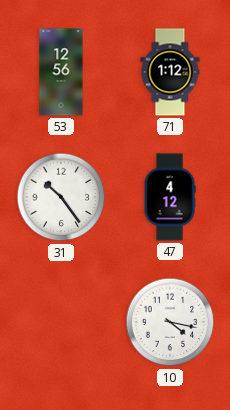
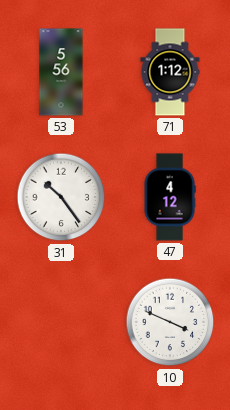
53: 12:56 -> 5:56
10: 4:17 -> 3:49
